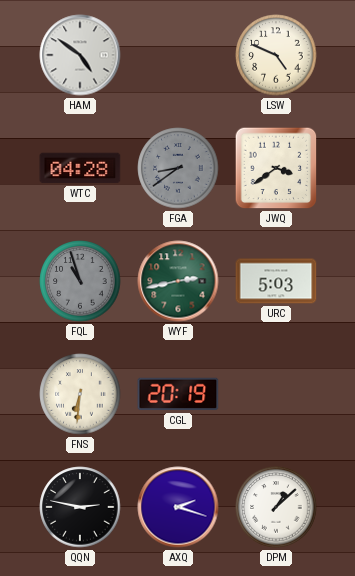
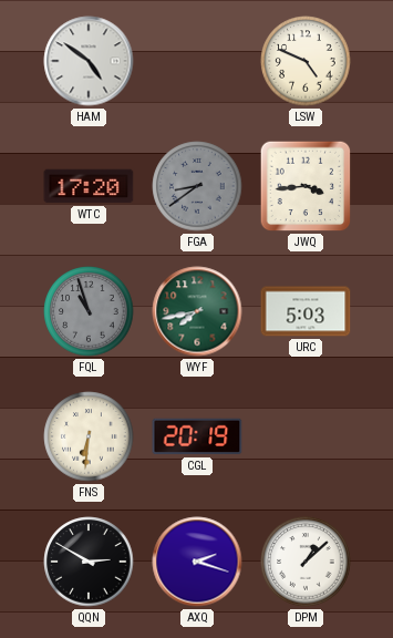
WTC: 04:28 -> 17:20
JWQ: 3:39 -> 3:44
WYF: 2:43 -> 7:43
QQN: 2:47 -> 2:50
